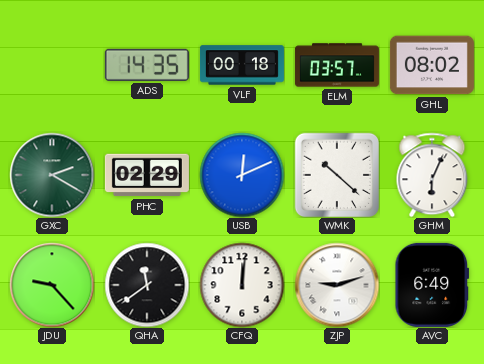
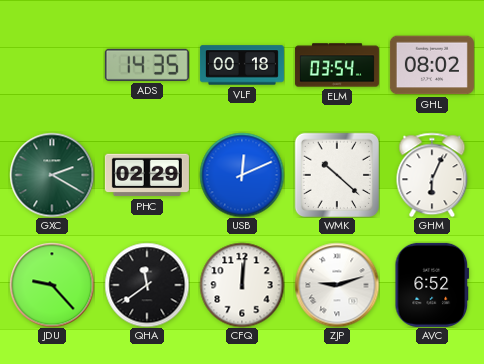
ELM: 03:57 -> 03:54
AVC: 6:49 -> 6:52
